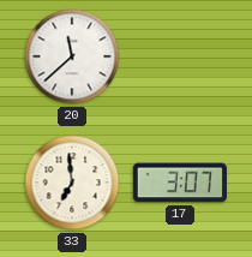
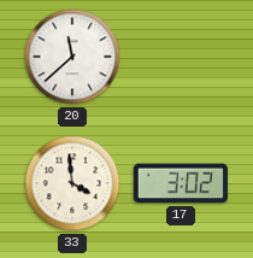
33: 6:59 -> 3:59
17: 3:07 -> 3:02
